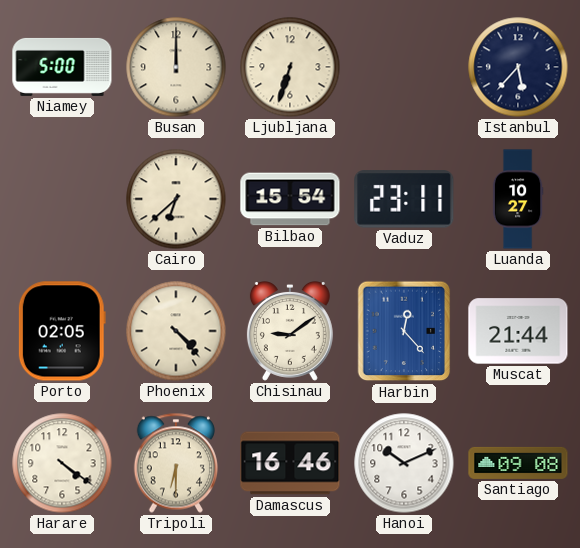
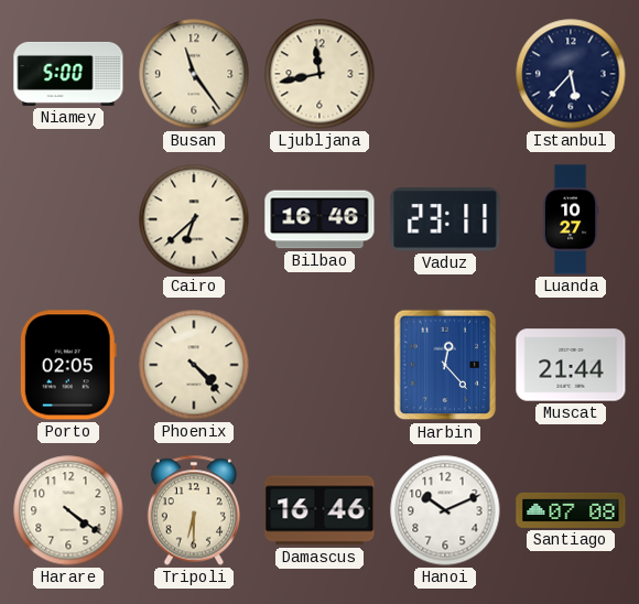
Busan: 12:00 -> 11:24
Ljubljana: 6:33 -> 11:43
Bilbao: 15:54 -> 16:46
Chisinau: 9:09 -> none
Santiago: 09:08 -> 07:08
